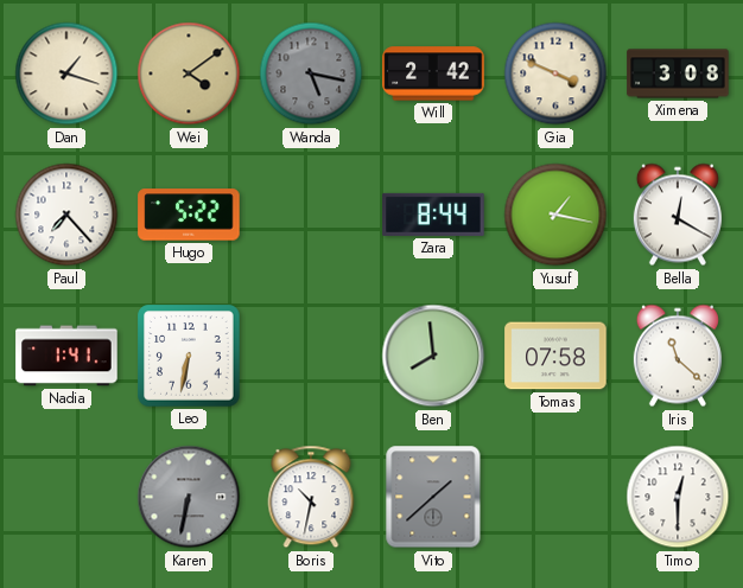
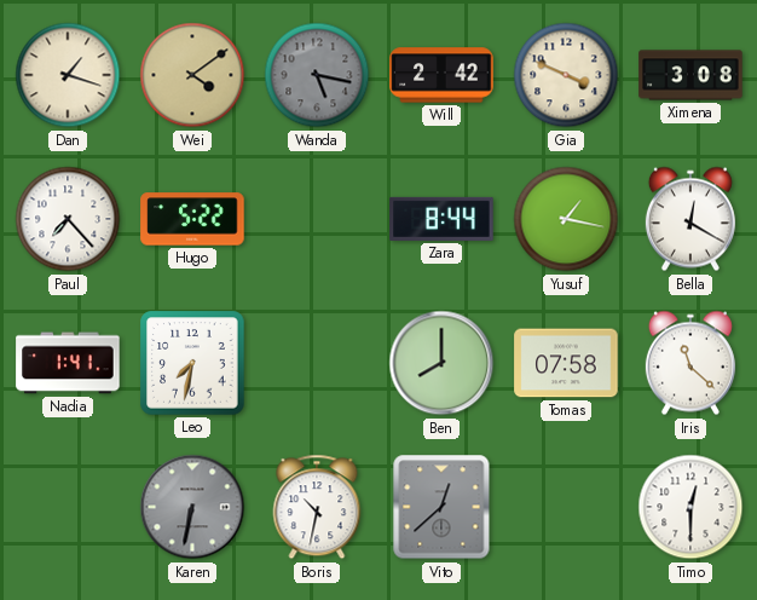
Leo: 6:32 -> 7:32
Ben: 7:59 -> 8:00
Vito: 1:38 -> 12:38
